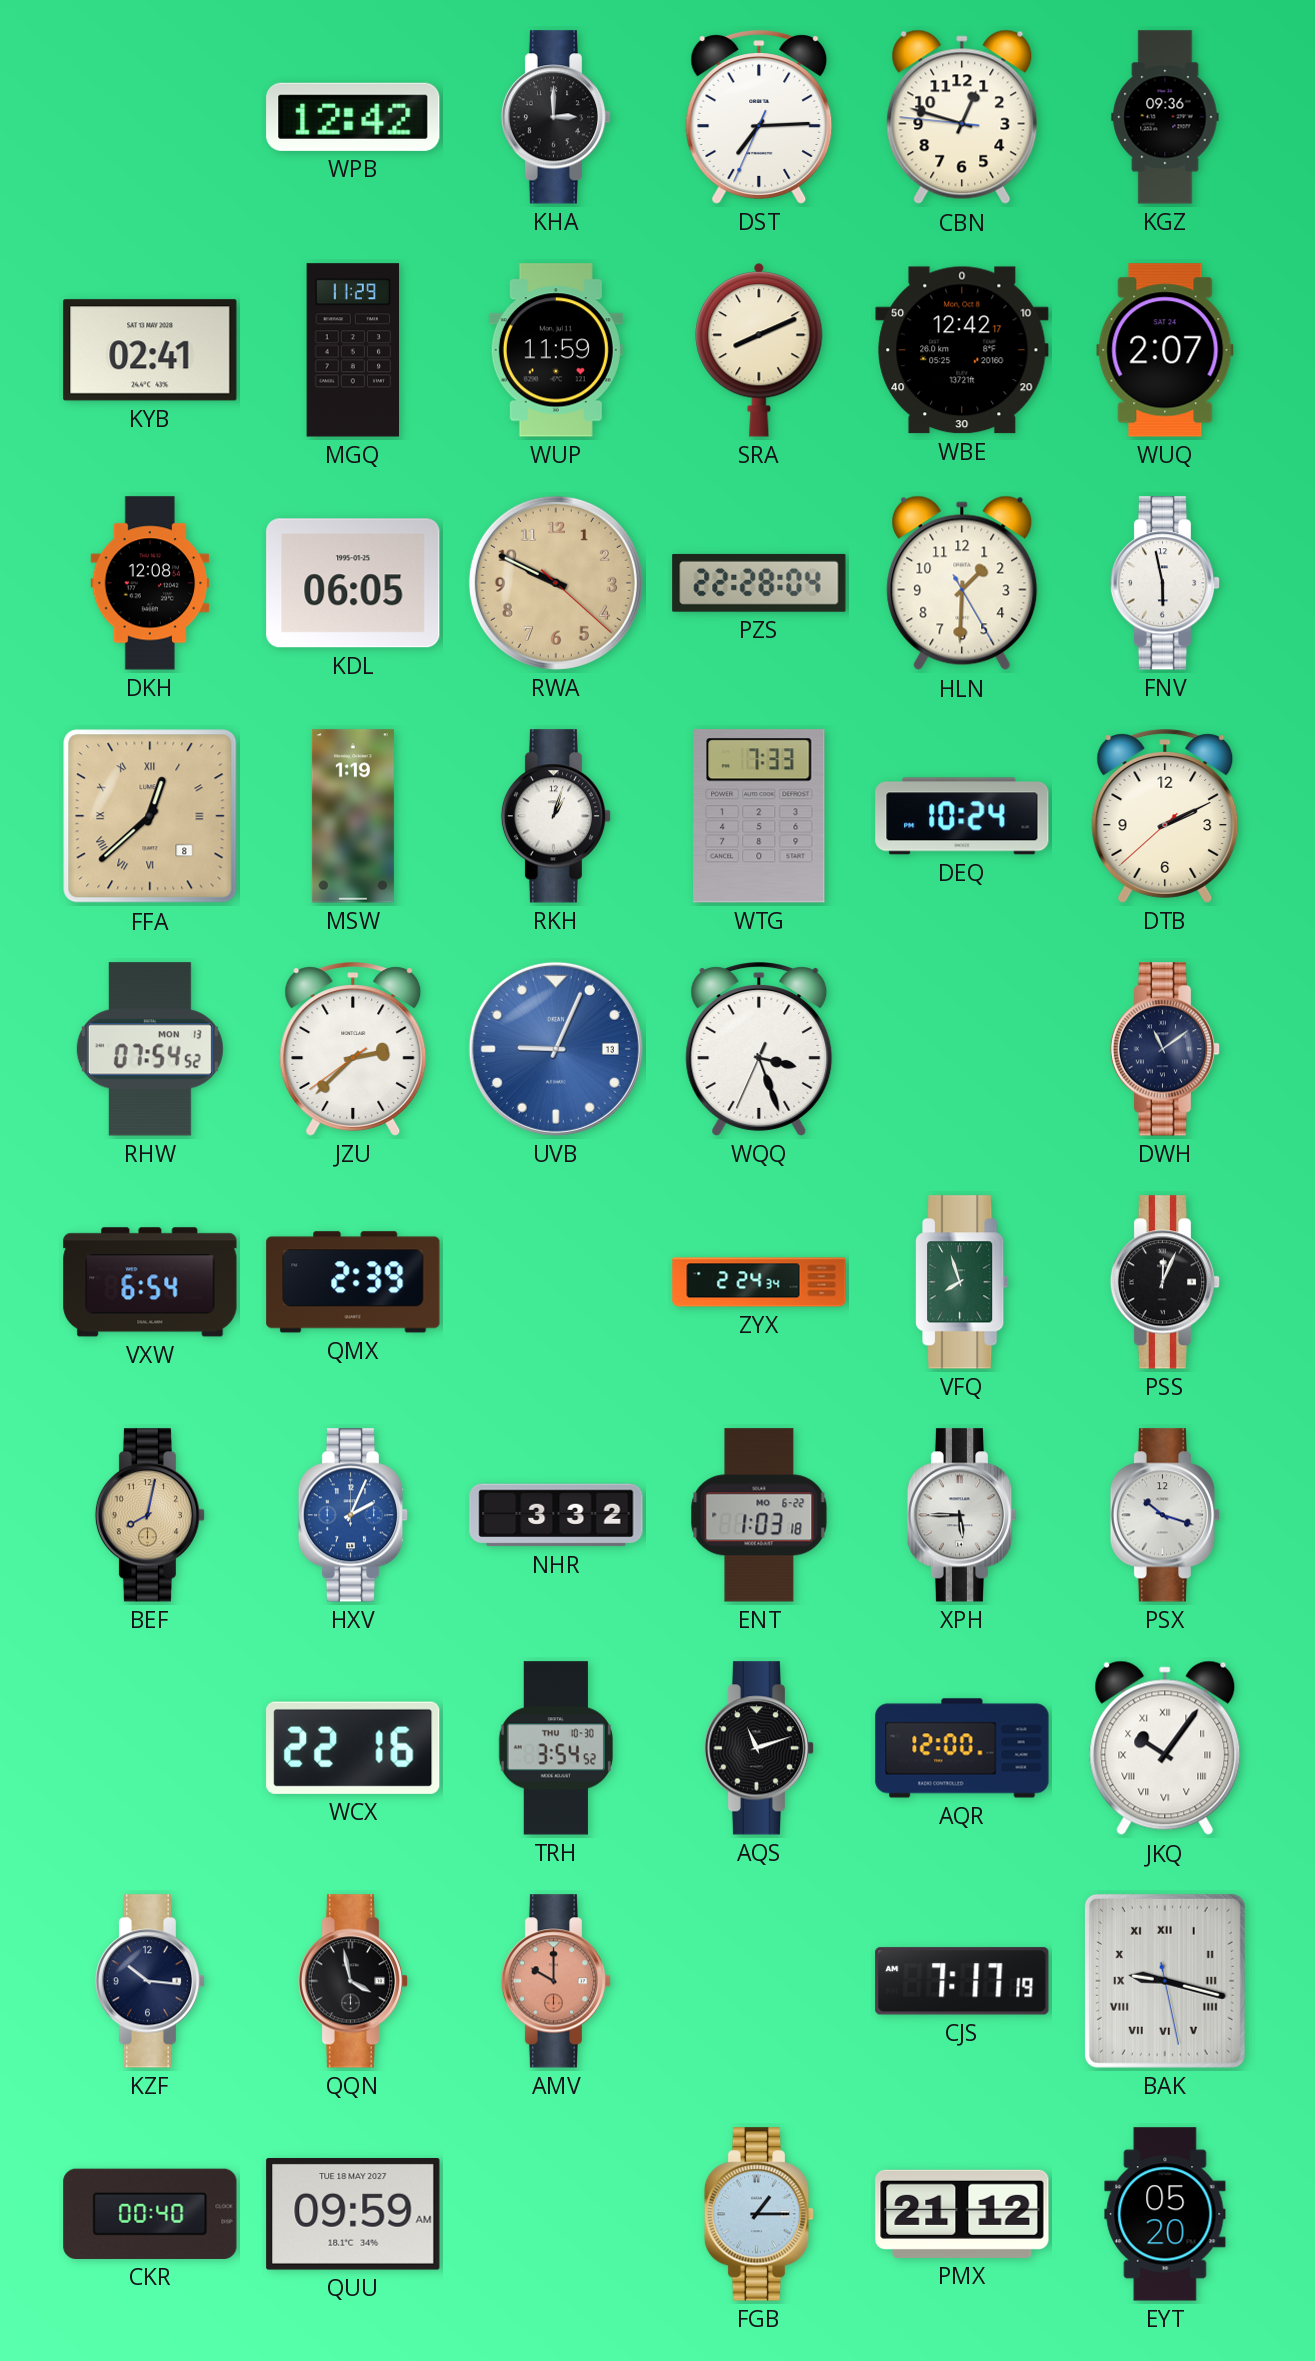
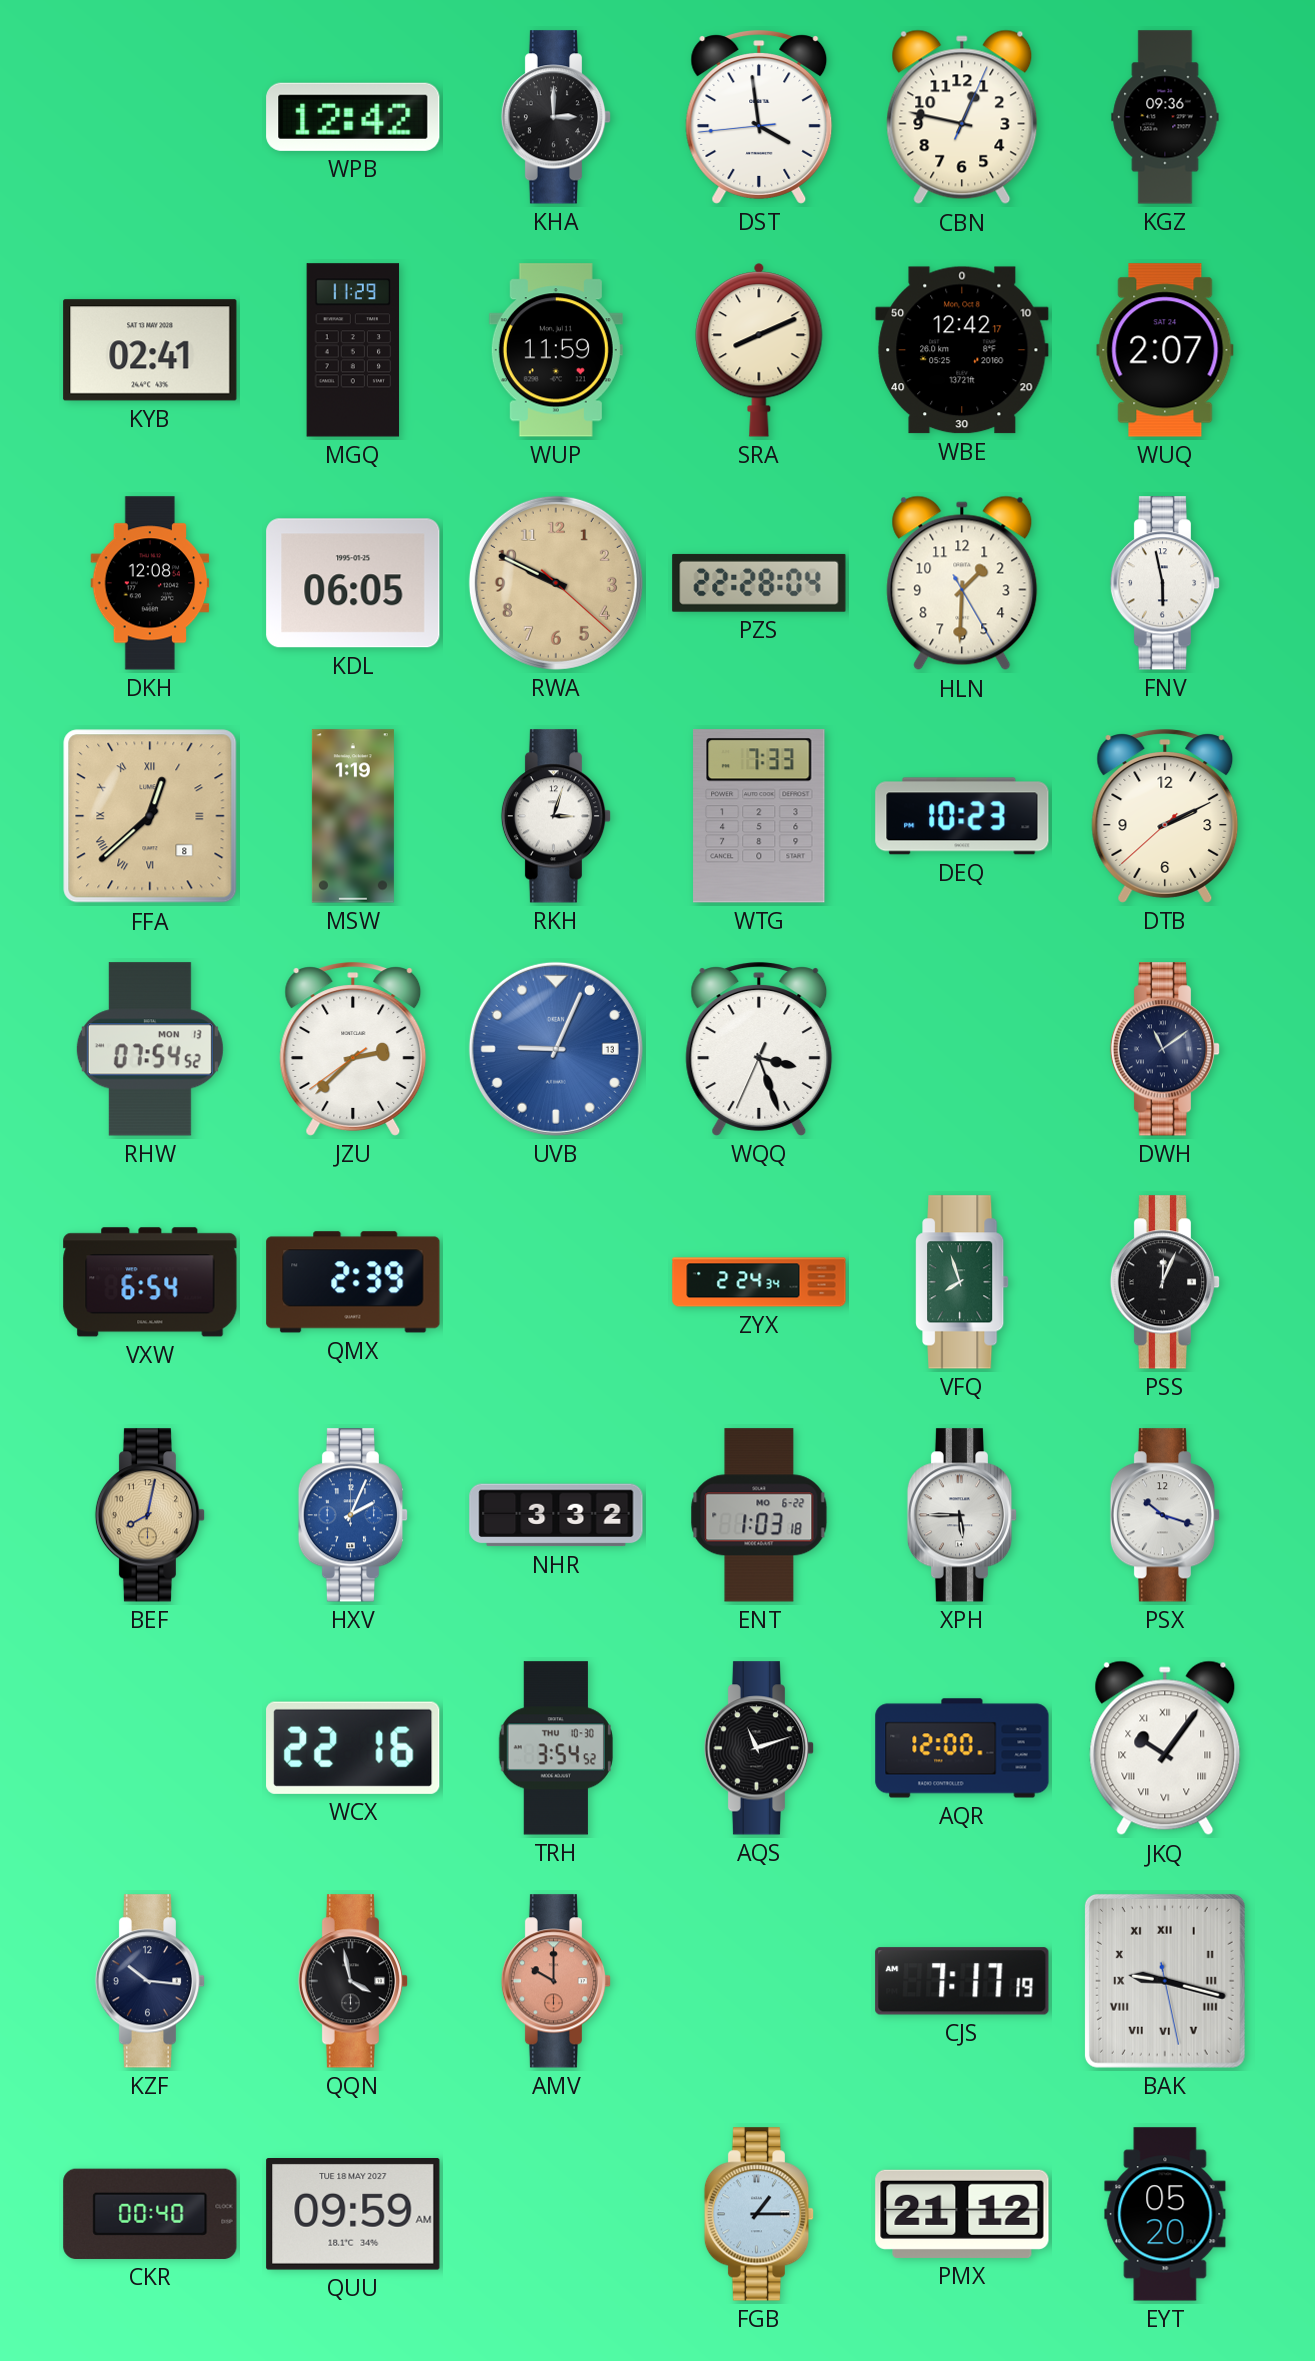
DST: 7:14 -> 3:58
CBN: 12:47:46 -> 12:47:04
RKH: 1:03 -> 3:03
DEQ: 10:24 -> 10:23
